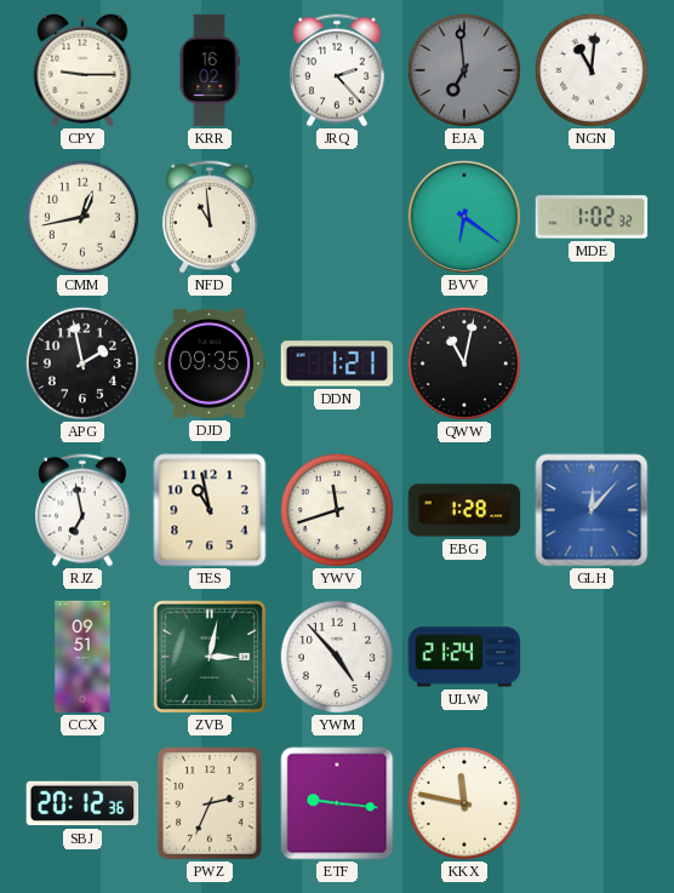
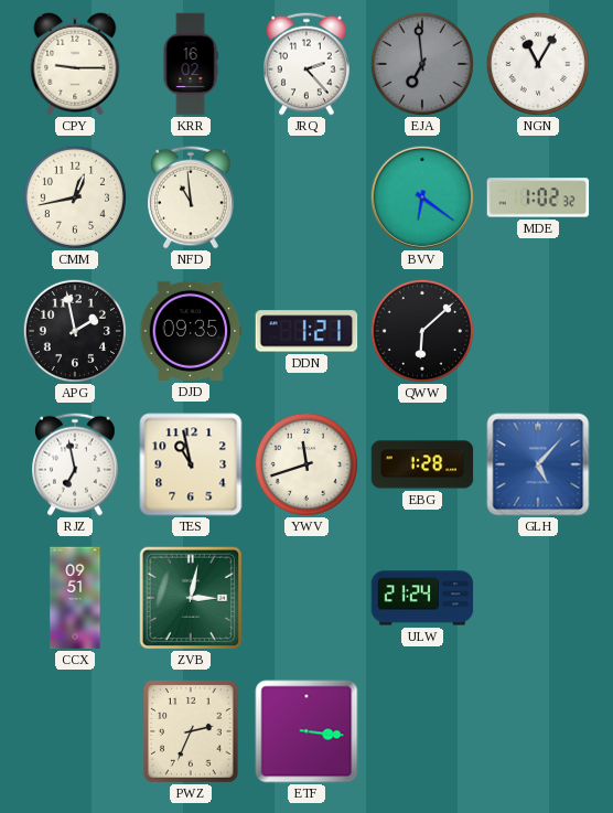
NGN: 11:01 -> 11:05
QWW: 11:02 -> 6:08
GLH: 12:07 -> 5:07
YWM: 4:53 -> none
SBJ: 20:12 -> none
ETF: 9:16 -> 3:16
KKX: 11:47 -> none
